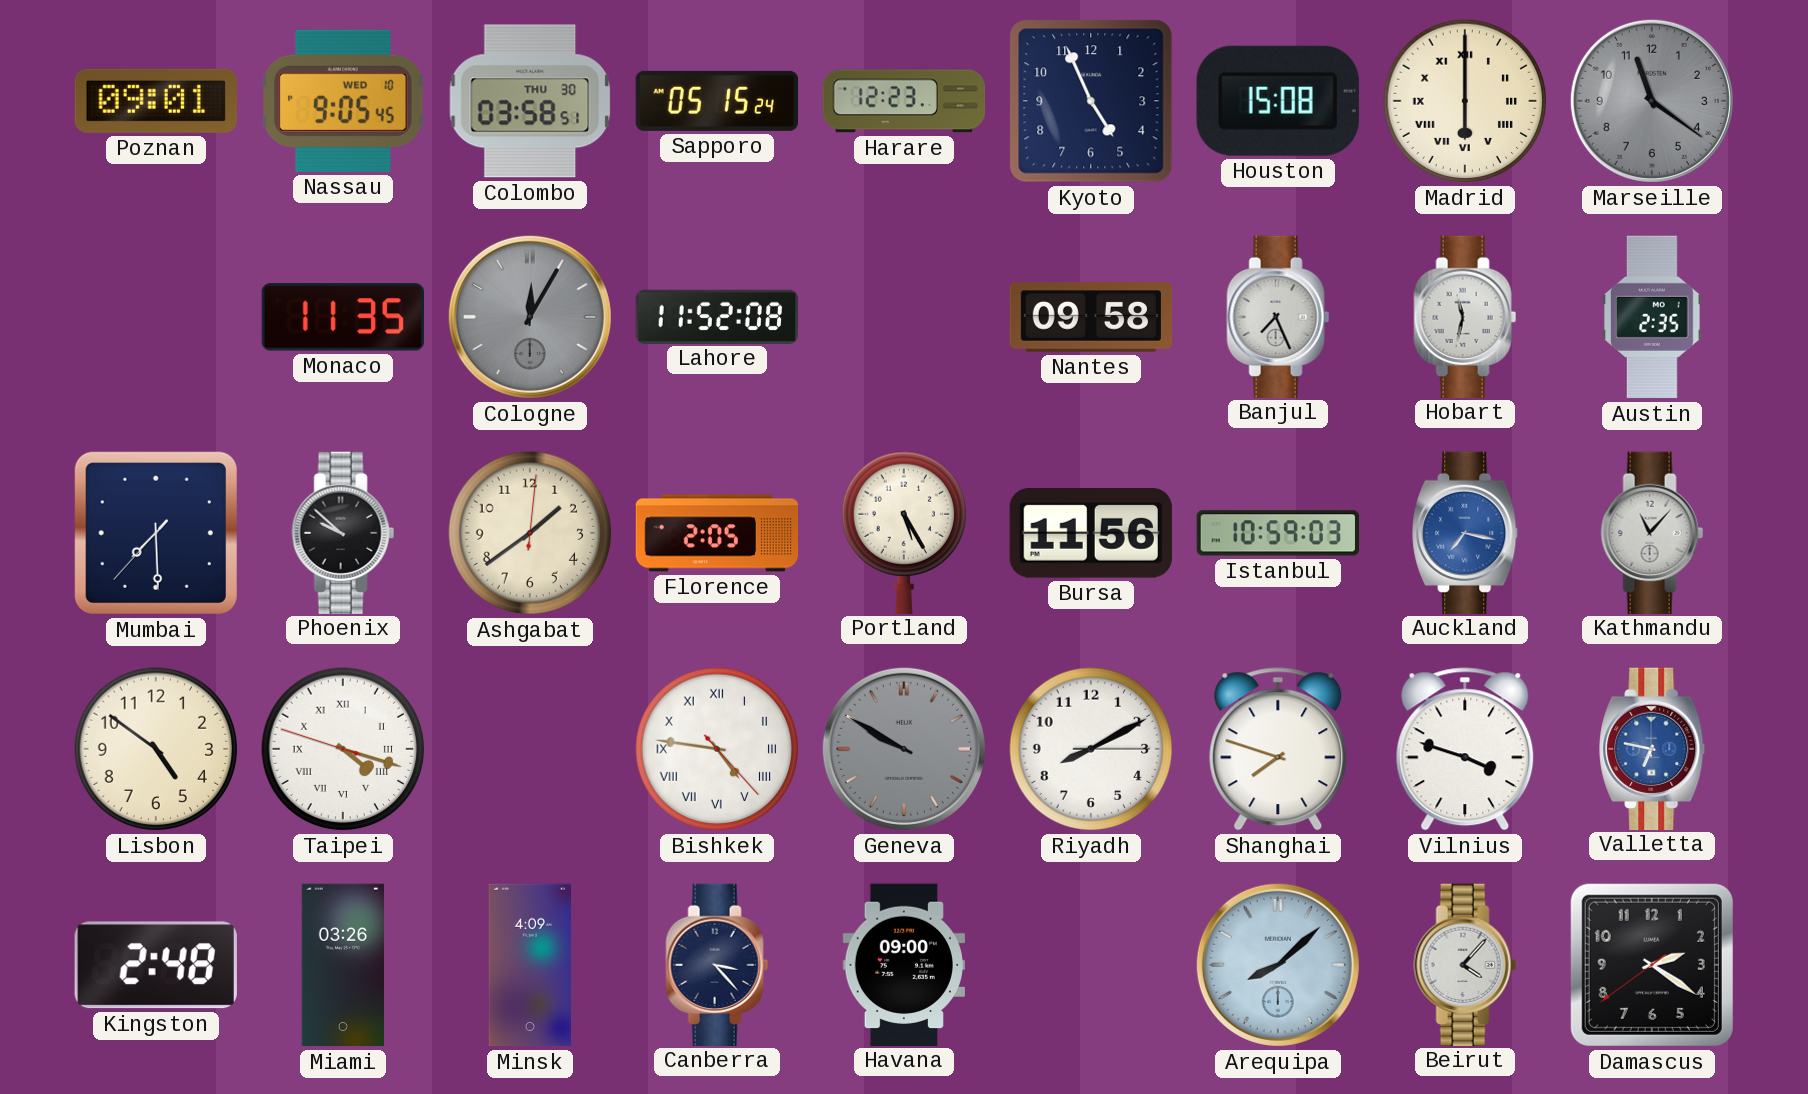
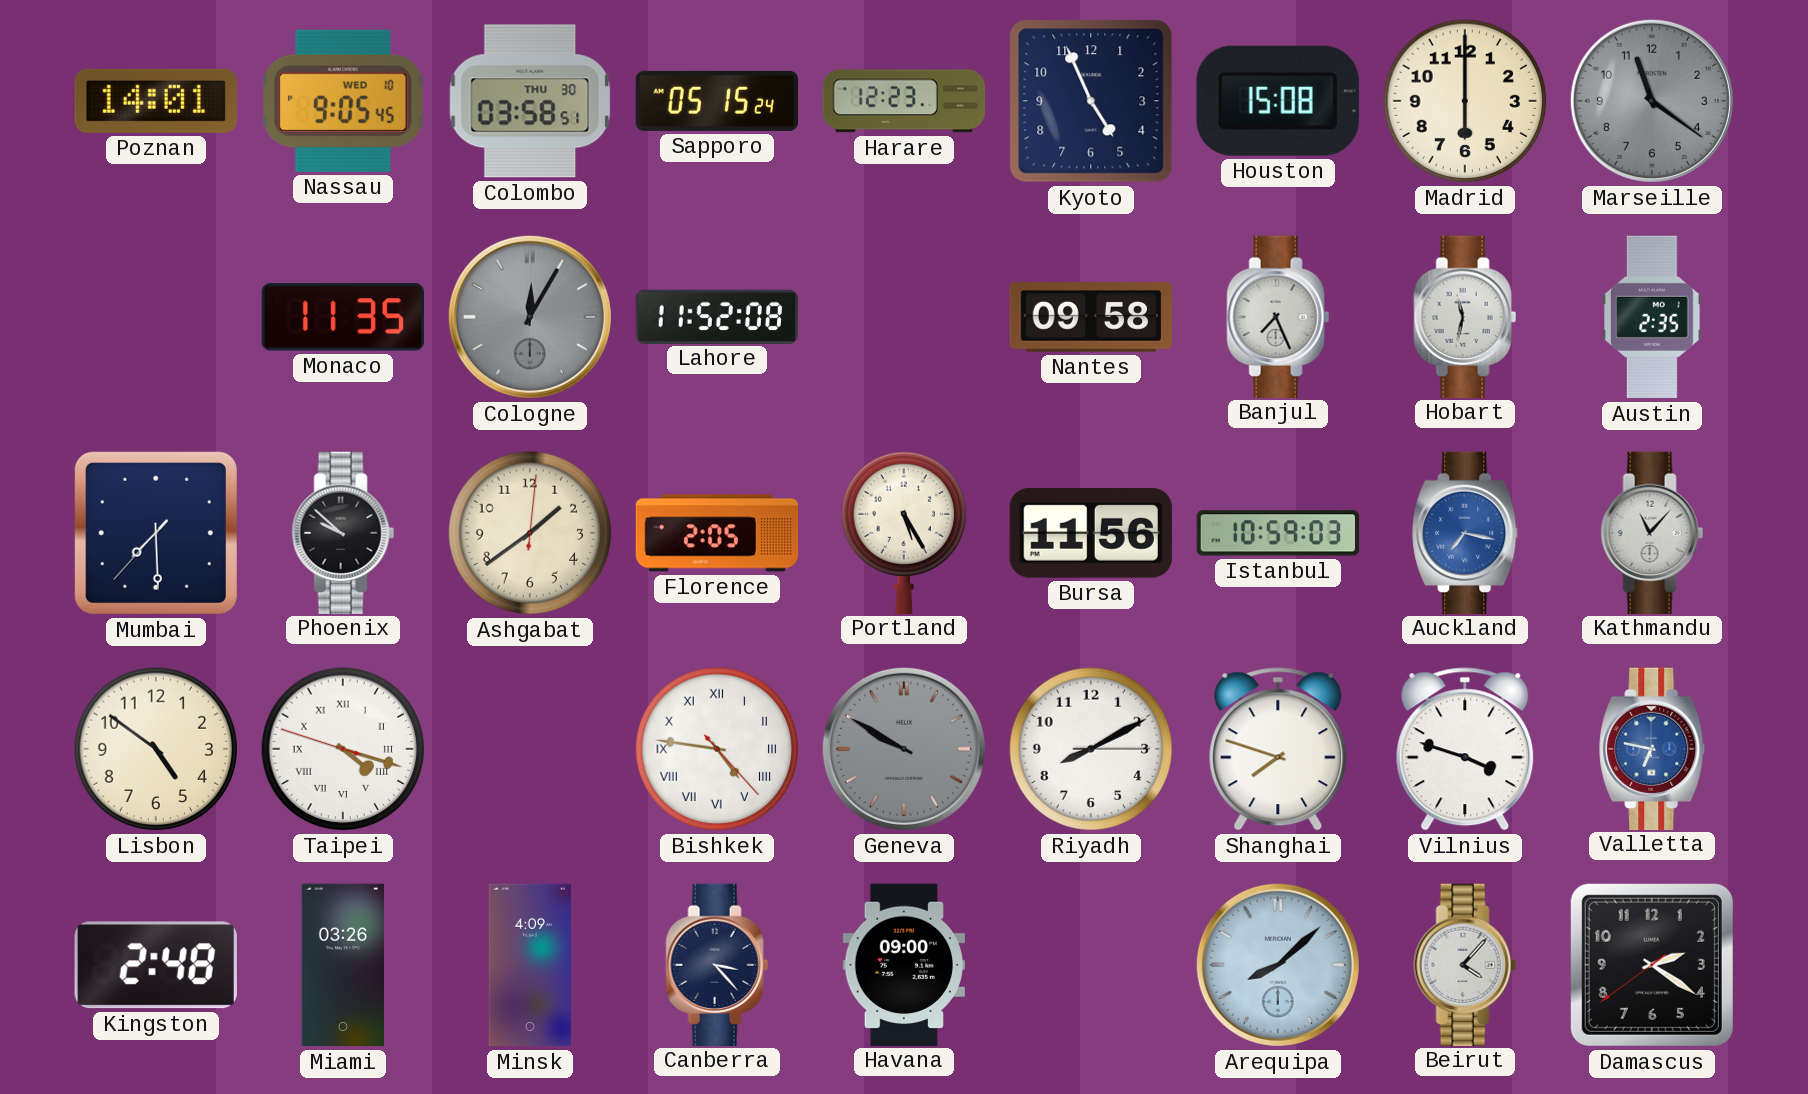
Poznan: 09:01 -> 14:01
Madrid numerals: Roman -> Arabic
